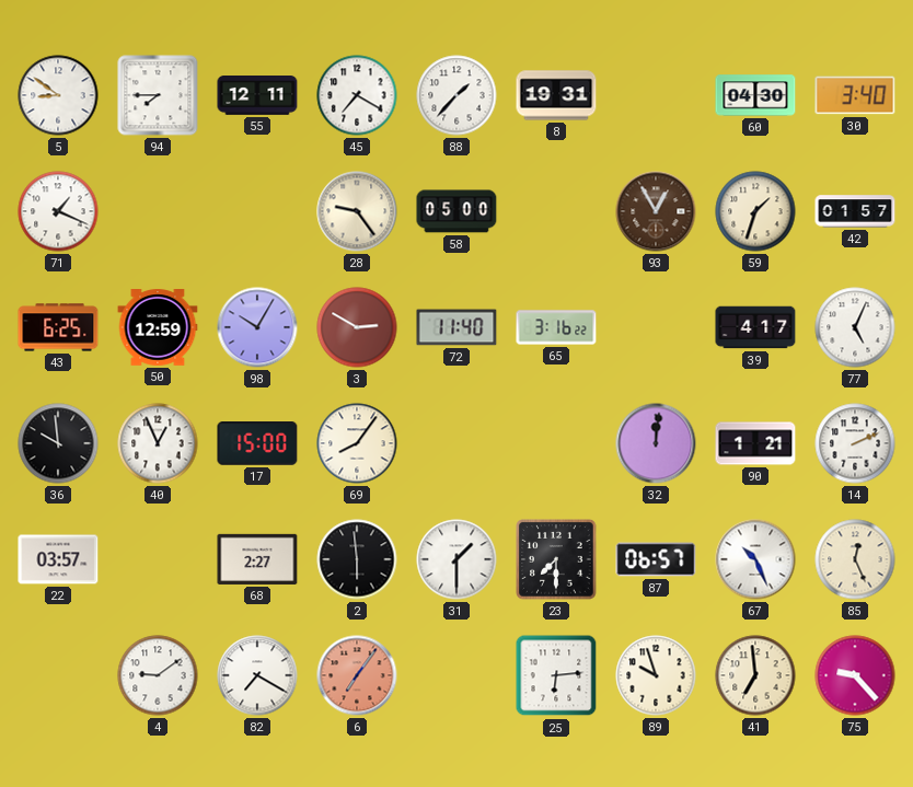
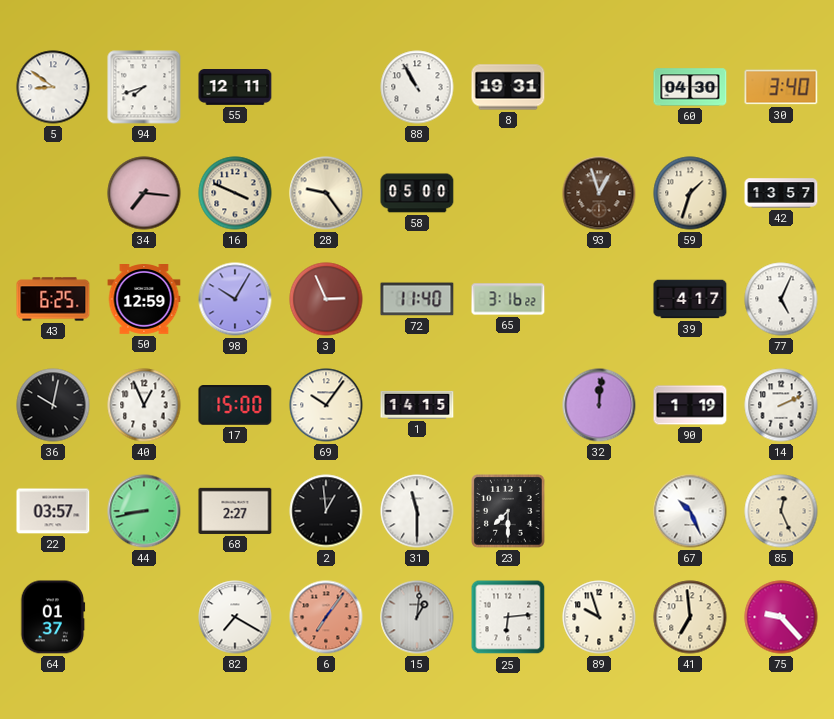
94: 7:45 -> 7:42
45: 7:20 -> none
88: 1:37 -> 10:55
71: 1:19 -> none
34: none -> 7:16
16: none -> 3:49
93: 12:55 -> 12:57
42: 01:57 -> 13:57
3: 2:50 -> 2:56
36: 9:59 -> 10:02
69: 8:06 -> 10:06
1: none -> 14:15
90: 1:21 -> 1:19
44: none -> 8:43
2: 5:59 -> 12:59
31: 1:30 -> 11:30
87: 06:57 -> none
64: none -> 01:37
4: 9:09 -> none
15: none -> 1:01
